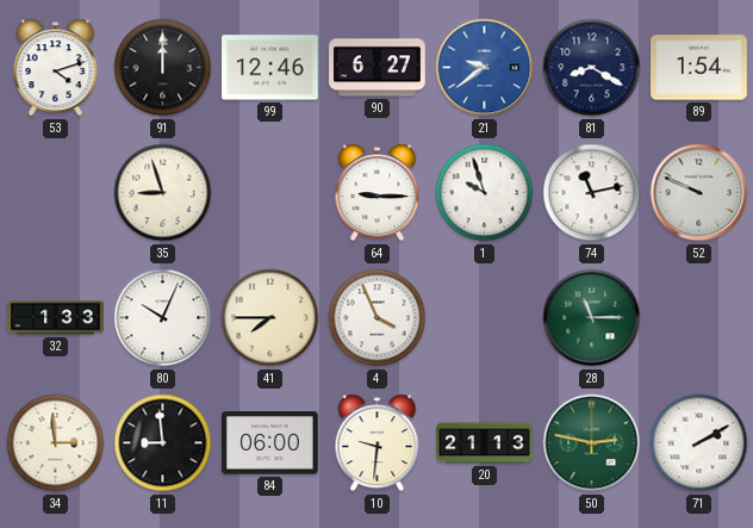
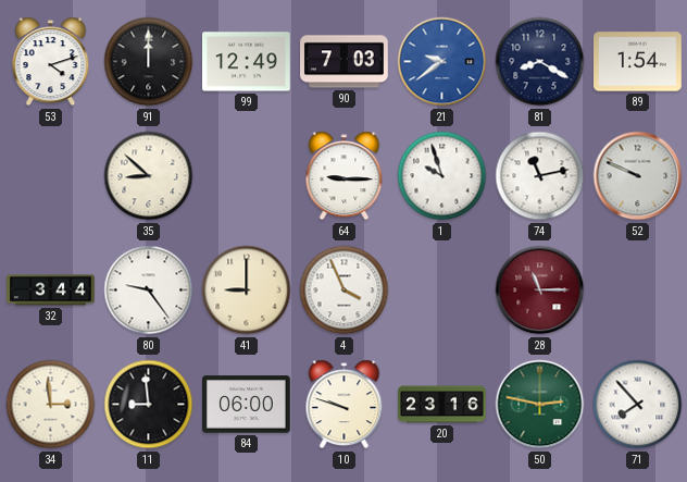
99: 12:46 -> 12:49
90: 6:27 -> 7:03
35: 8:57 -> 8:52
32: 1:33 -> 3:44
80: 10:04 -> 9:24
41: 7:45 -> 9:00
28 dial: green -> burgundy
10: 9:31 -> 9:48
20: 21:13 -> 23:16
71: 2:10 -> 7:53
